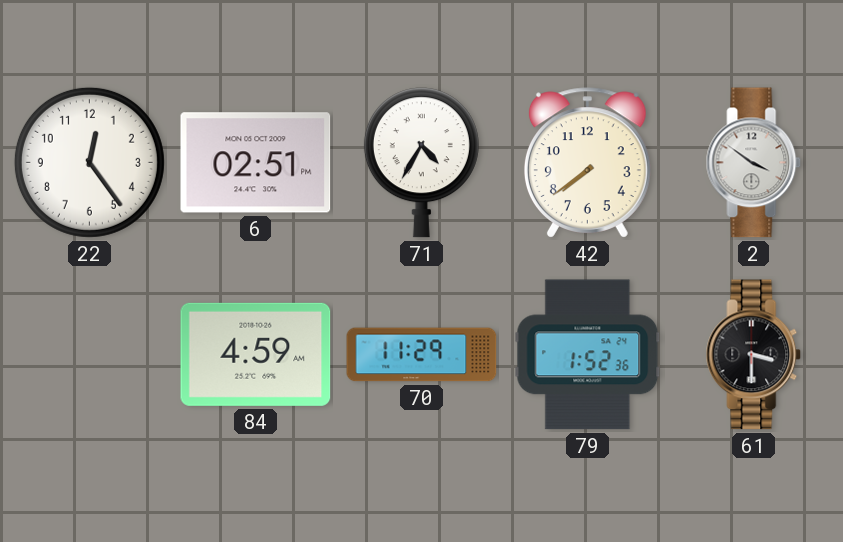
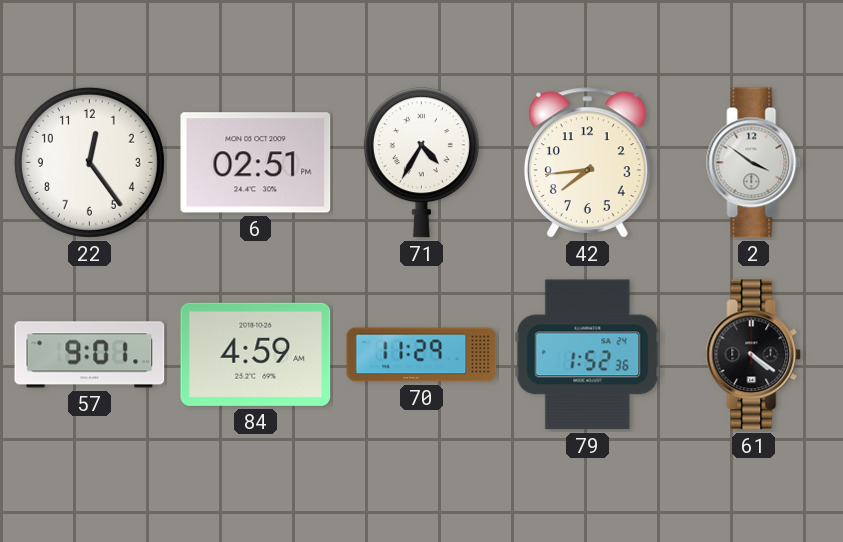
42: 7:39 -> 7:44
57: none -> 9:01
61: 3:30 -> 4:21
